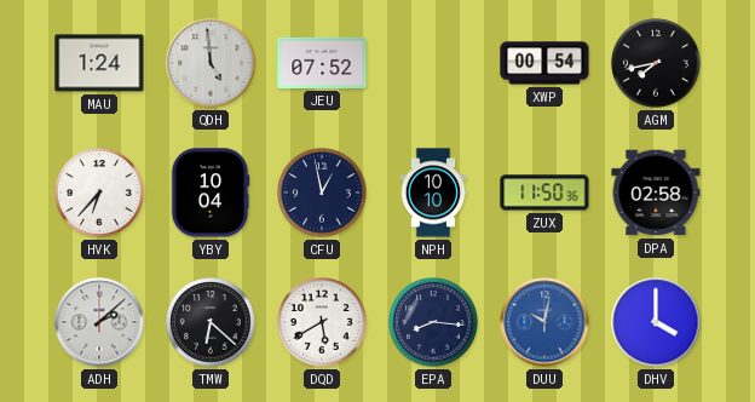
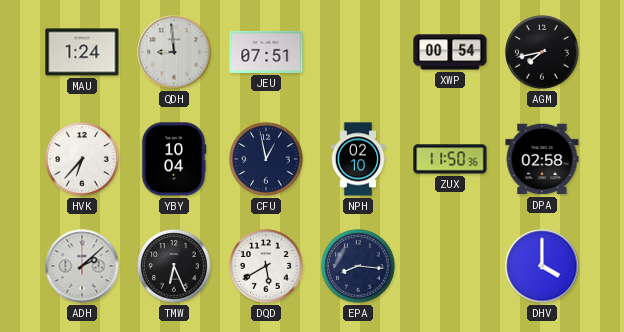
QDH: 4:59 -> 8:59
JEU: 07:52 -> 07:51
NPH: 10:10 -> 02:10
TMW: 6:22 -> 6:26
DUU: 10:02 -> none
